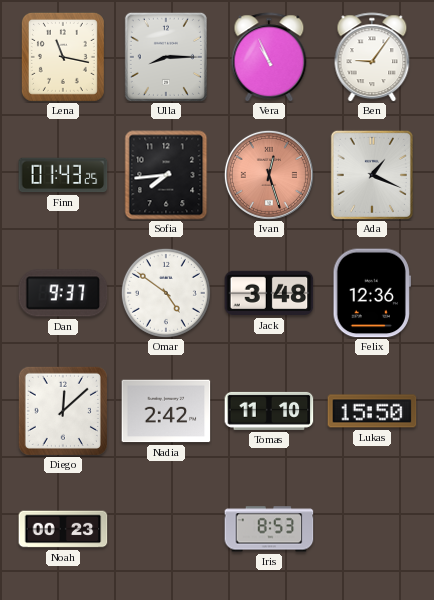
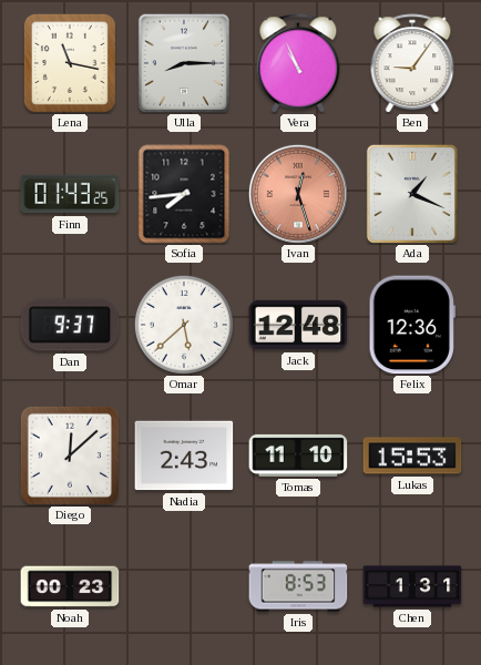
Omar: 4:51 -> 5:38
Jack: 3:48 -> 12:48
Nadia: 2:42 -> 2:43
Lukas: 15:50 -> 15:53
Chen: none -> 1:31
